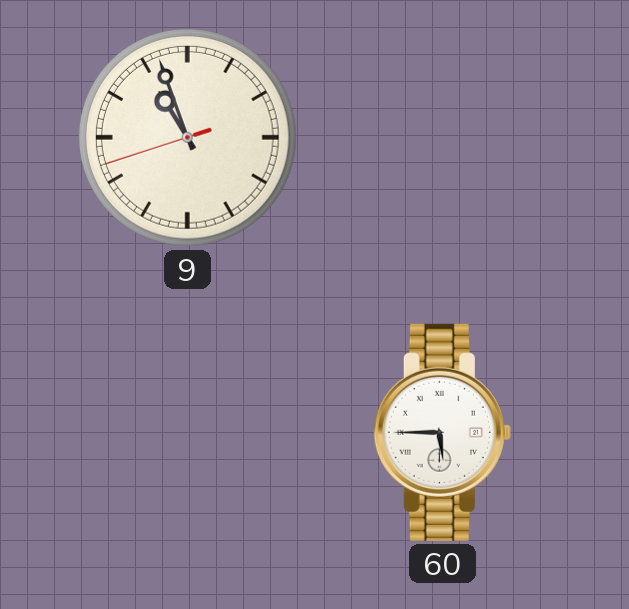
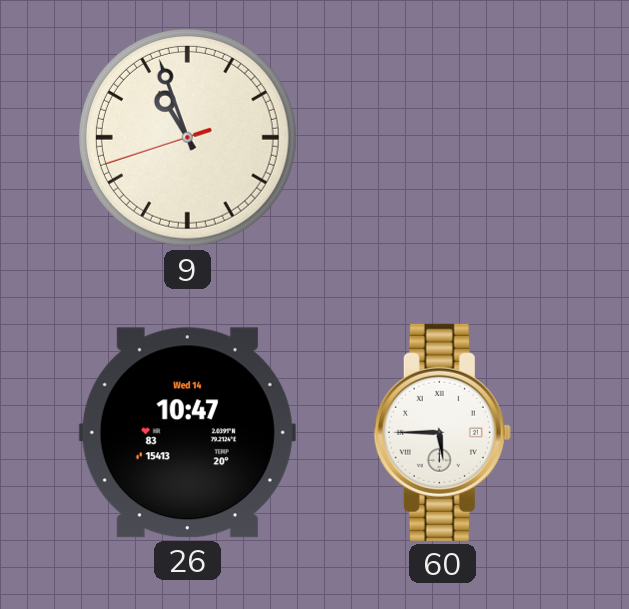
26: none -> 10:47
